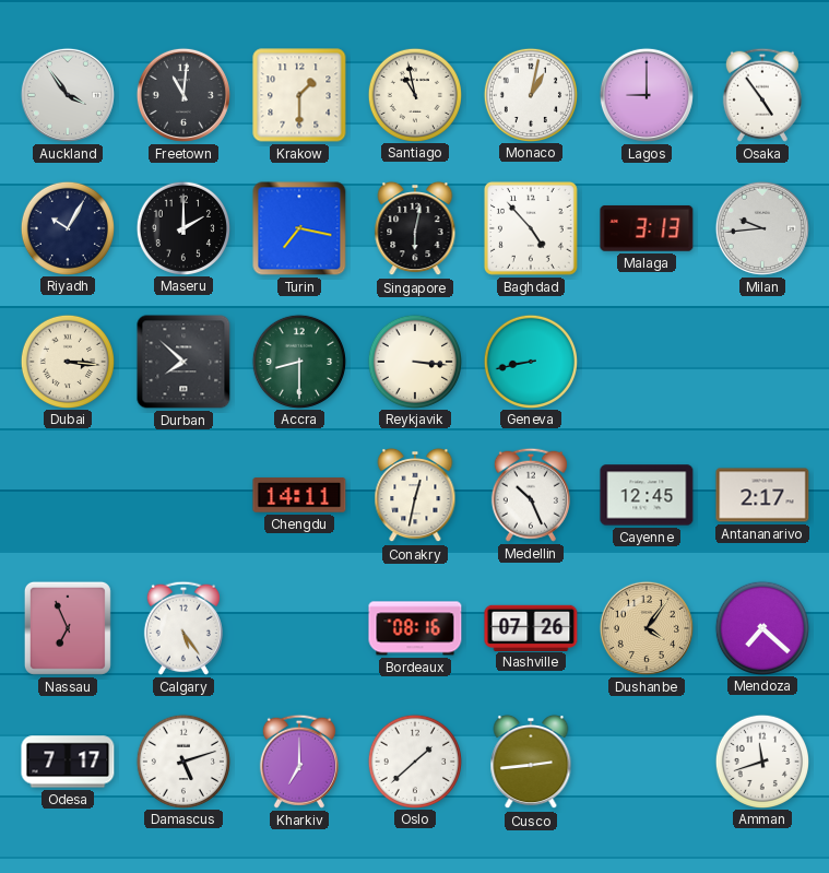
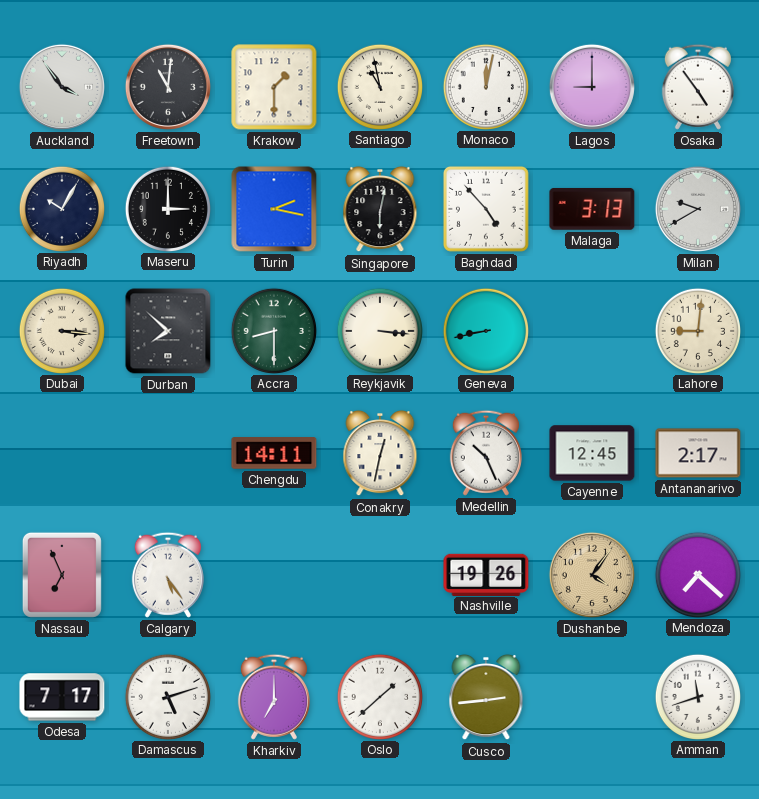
Monaco: 1:02 -> 12:02
Maseru: 2:00 -> 3:00
Turin: 7:17 -> 2:17
Milan: 9:44 -> 9:40
Lahore: none -> 9:01
Bordeaux: 08:16 -> none
Nashville: 07:26 -> 19:26
